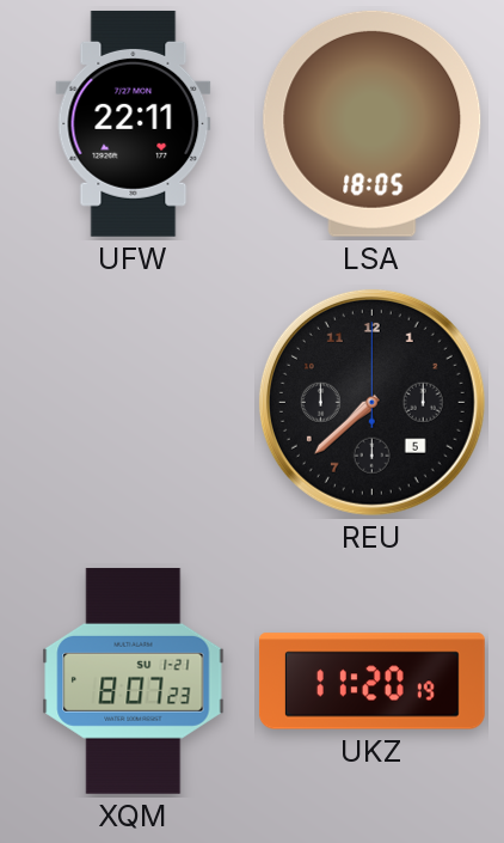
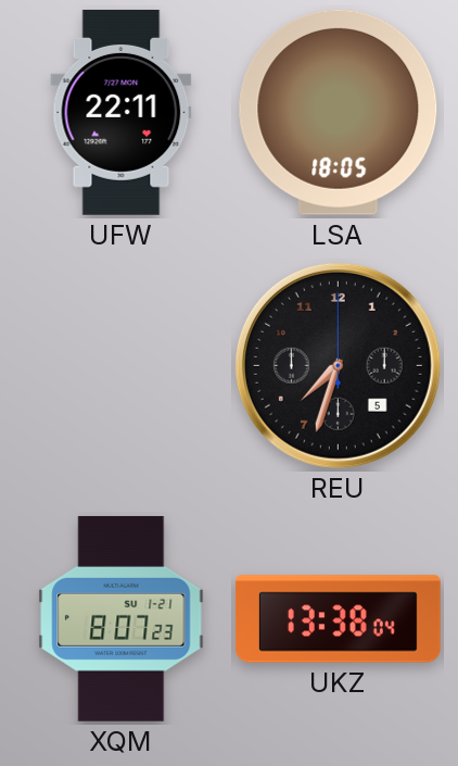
REU: 7:38 -> 7:33
UKZ: 11:20 -> 13:38
